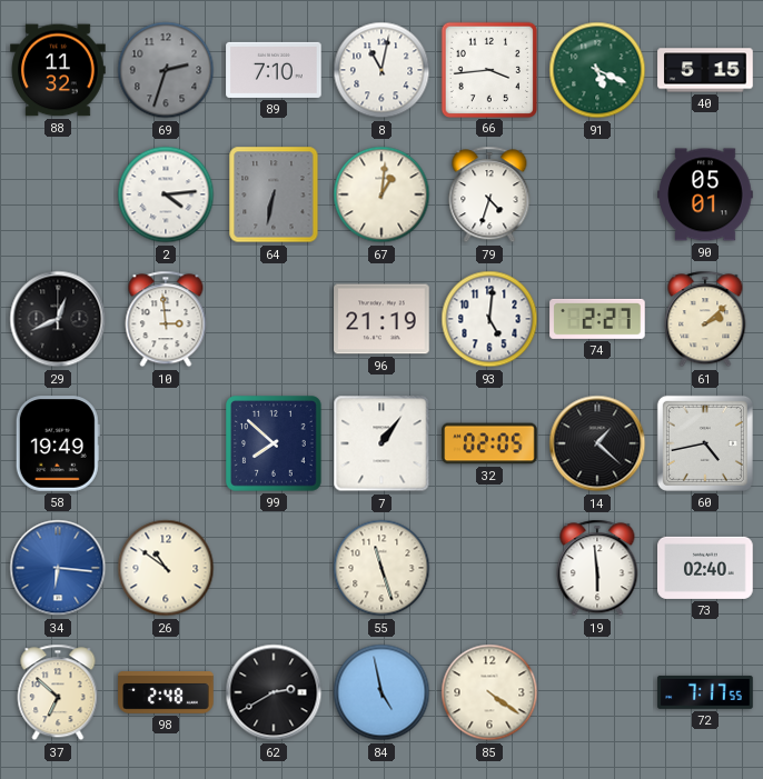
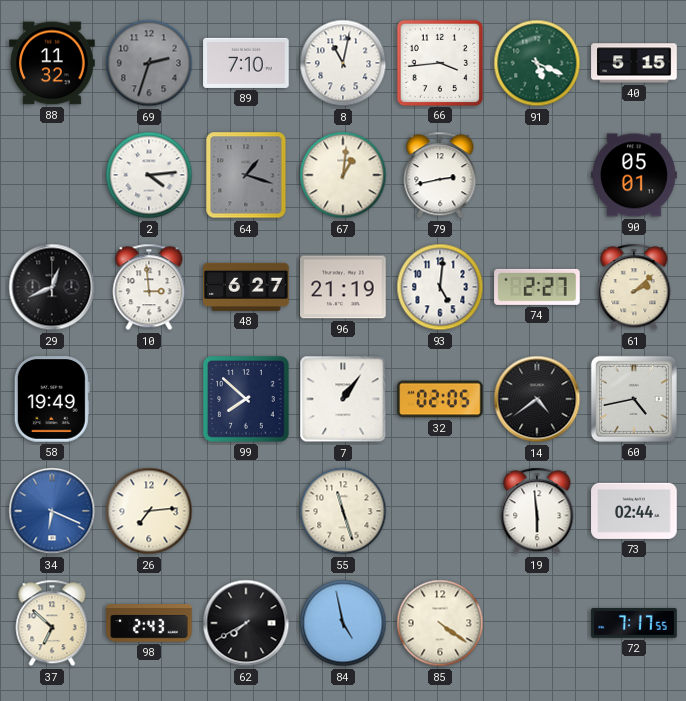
64: 6:32 -> 1:18
79: 4:33 -> 2:43
48: none -> 6:27
14: 1:22 -> 4:39
34: 6:16 -> 6:19
26: 10:51 -> 7:14
73: 02:40 -> 02:44
98: 2:48 -> 2:43
62: 2:40 -> 7:40
